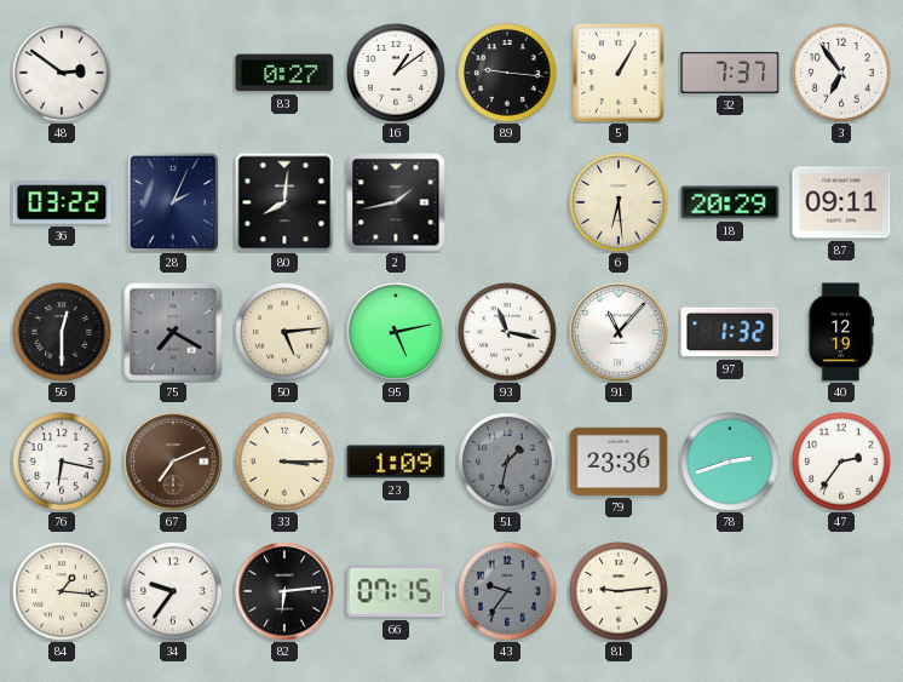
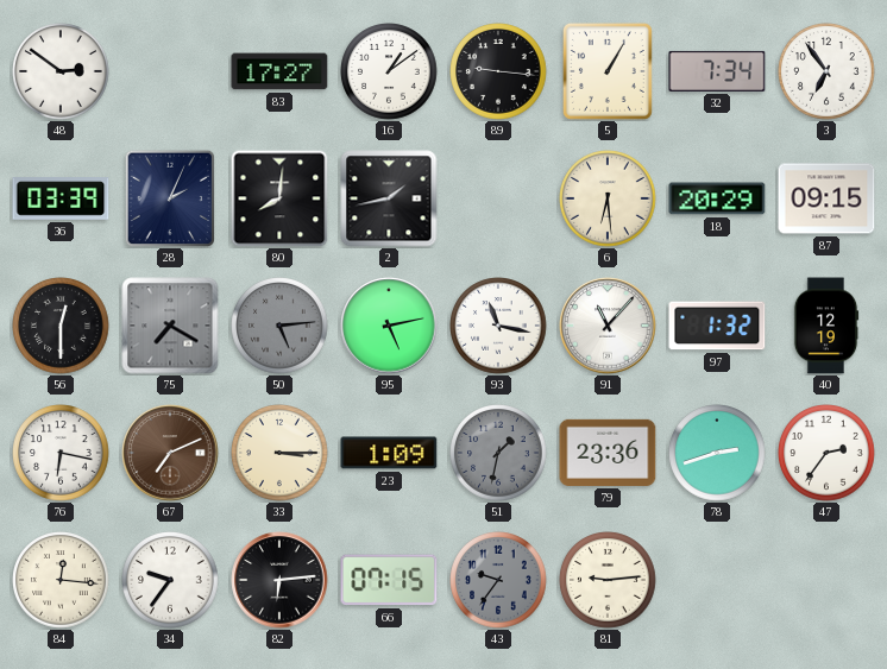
83: 0:27 -> 17:27
32: 7:37 -> 7:34
36: 03:22 -> 03:39
87: 09:11 -> 09:15
50 dial: cream -> grey
84: 1:16 -> 12:16
